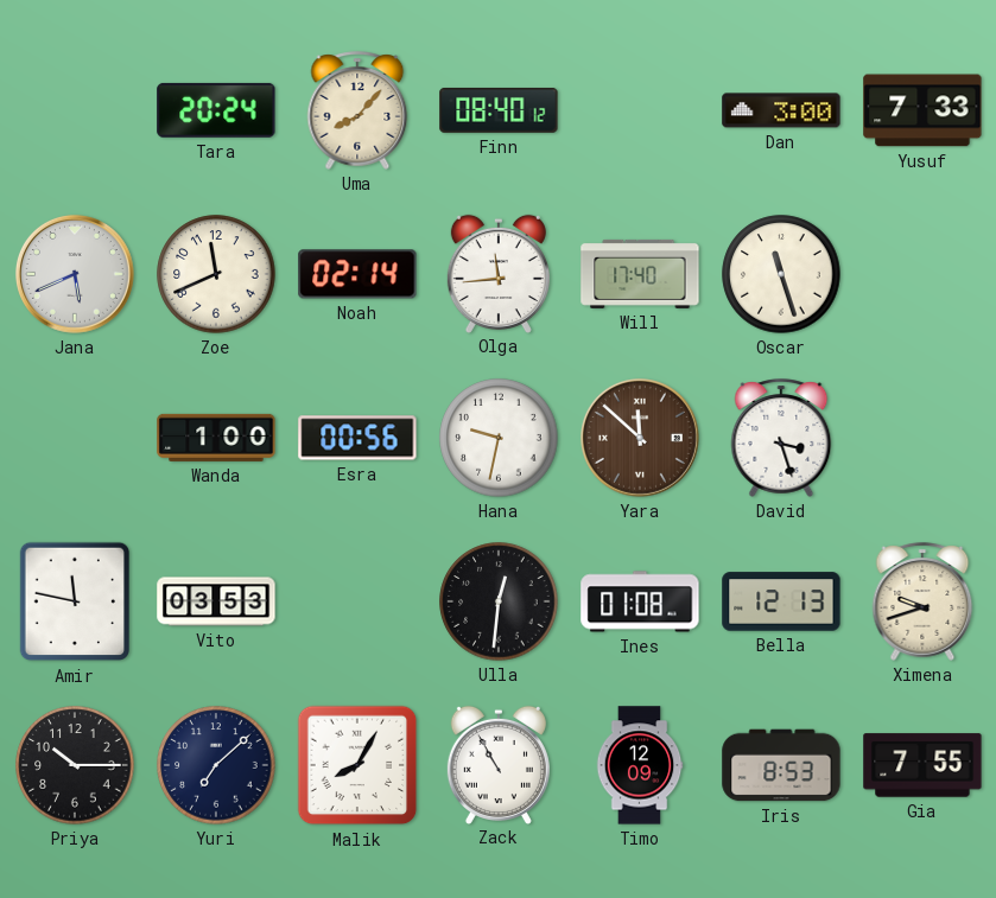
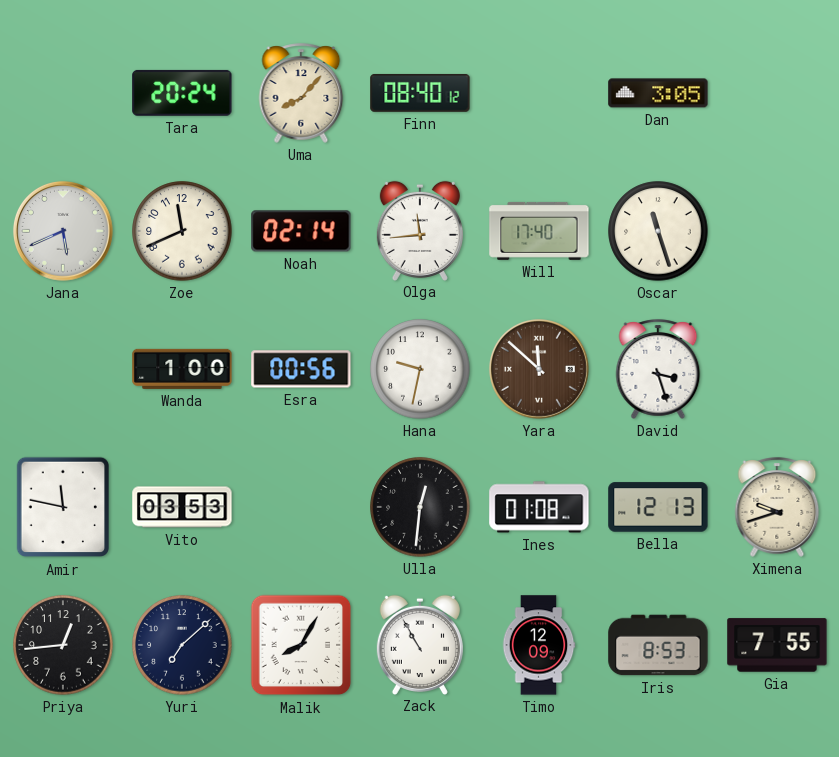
Dan: 3:00 -> 3:05
Yusuf: 7:33 -> none
Priya: 10:15 -> 12:44
